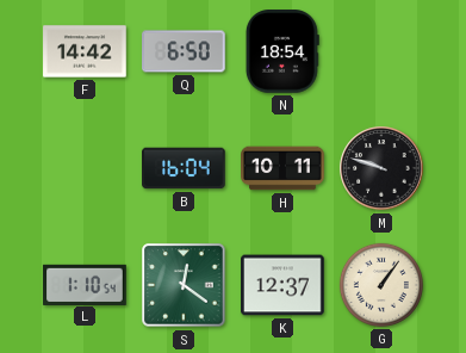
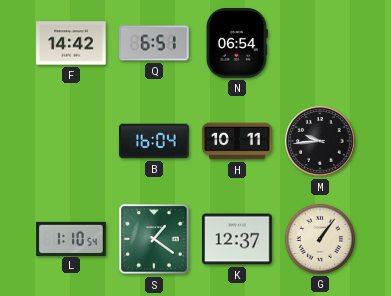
Q: 6:50 -> 6:51
N: 18:54 -> 06:54
M: 9:48 -> 9:44
S: 12:21 -> 1:21
